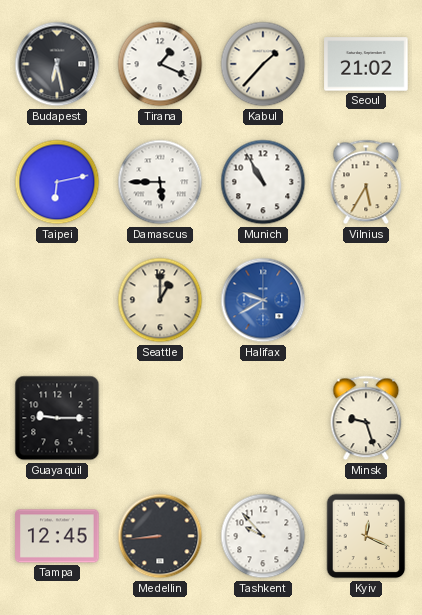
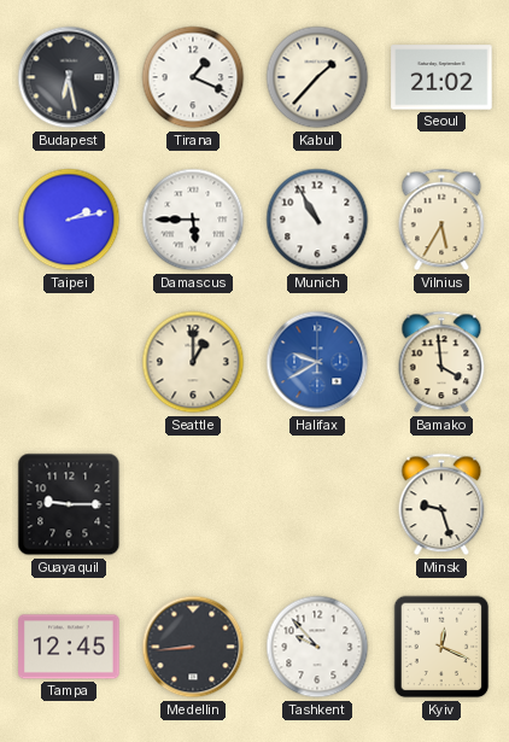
Taipei: 6:13 -> 2:13
Bamako: none -> 3:59
